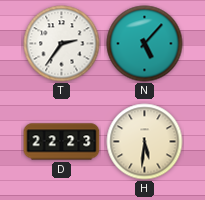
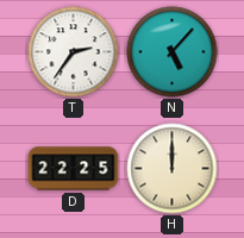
D: 22:23 -> 22:25
H: 5:31 -> 12:00
